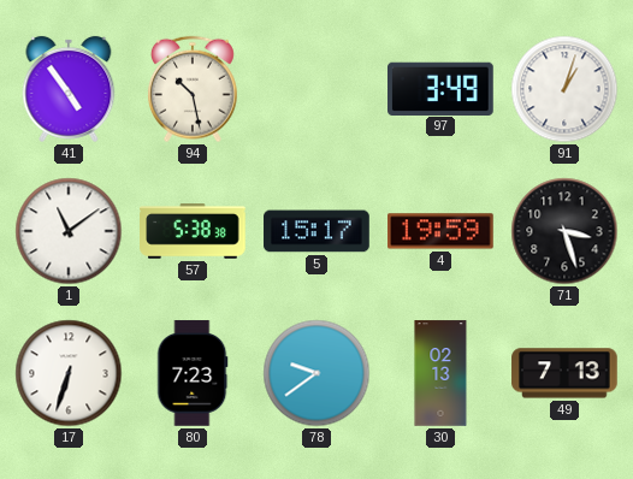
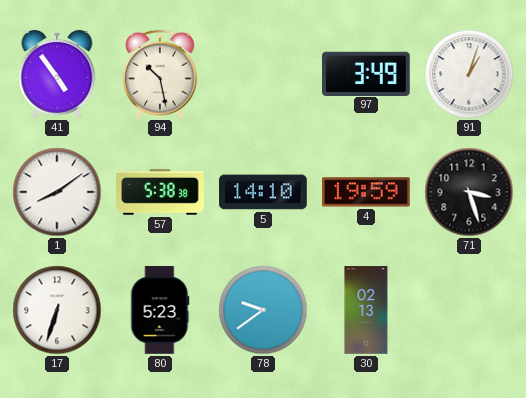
1: 11:09 -> 8:09
5: 15:17 -> 14:10
80: 7:23 -> 5:23
49: 7:13 -> none
